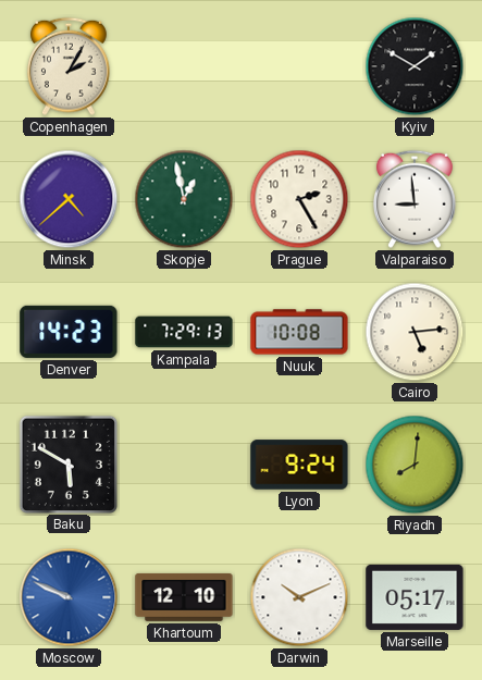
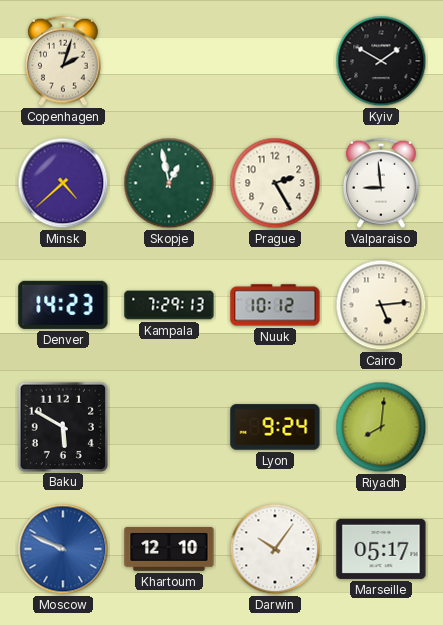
Copenhagen: 2:05 -> 2:03
Nuuk: 10:08 -> 10:12
Darwin: 10:11 -> 10:06
